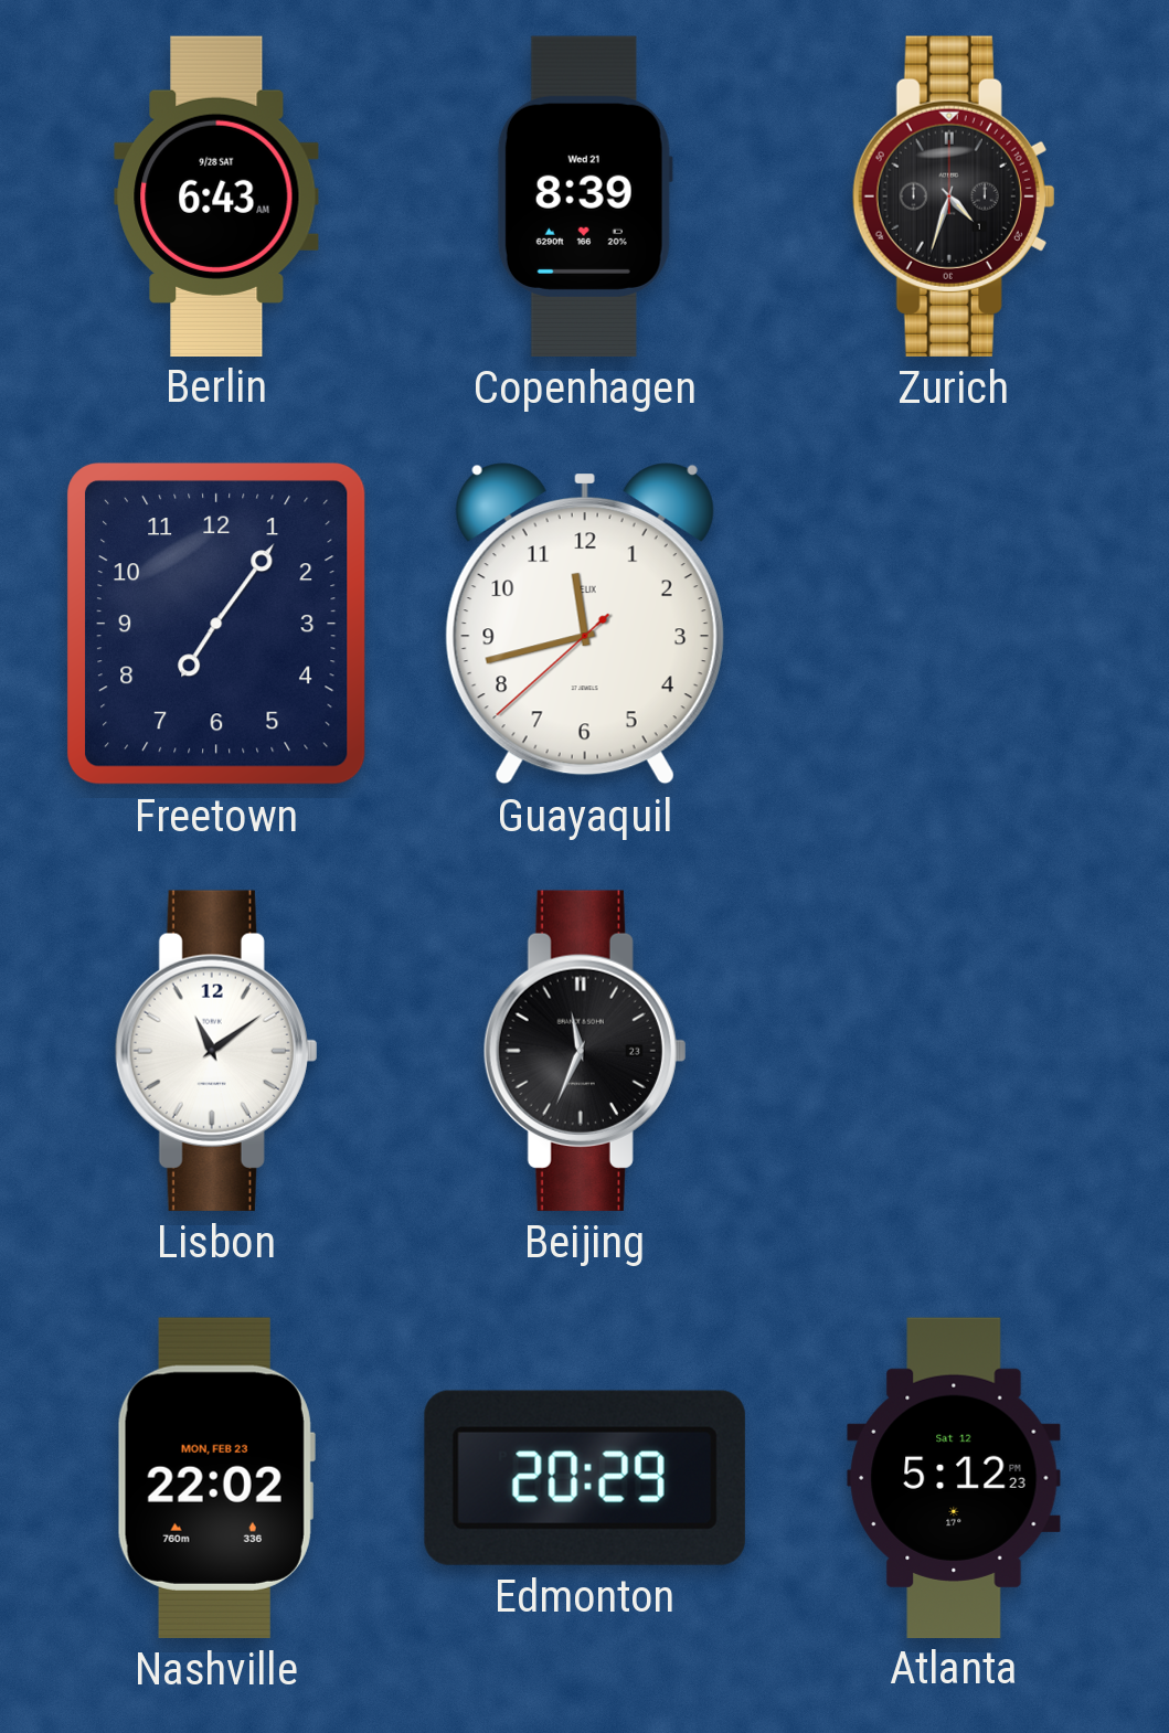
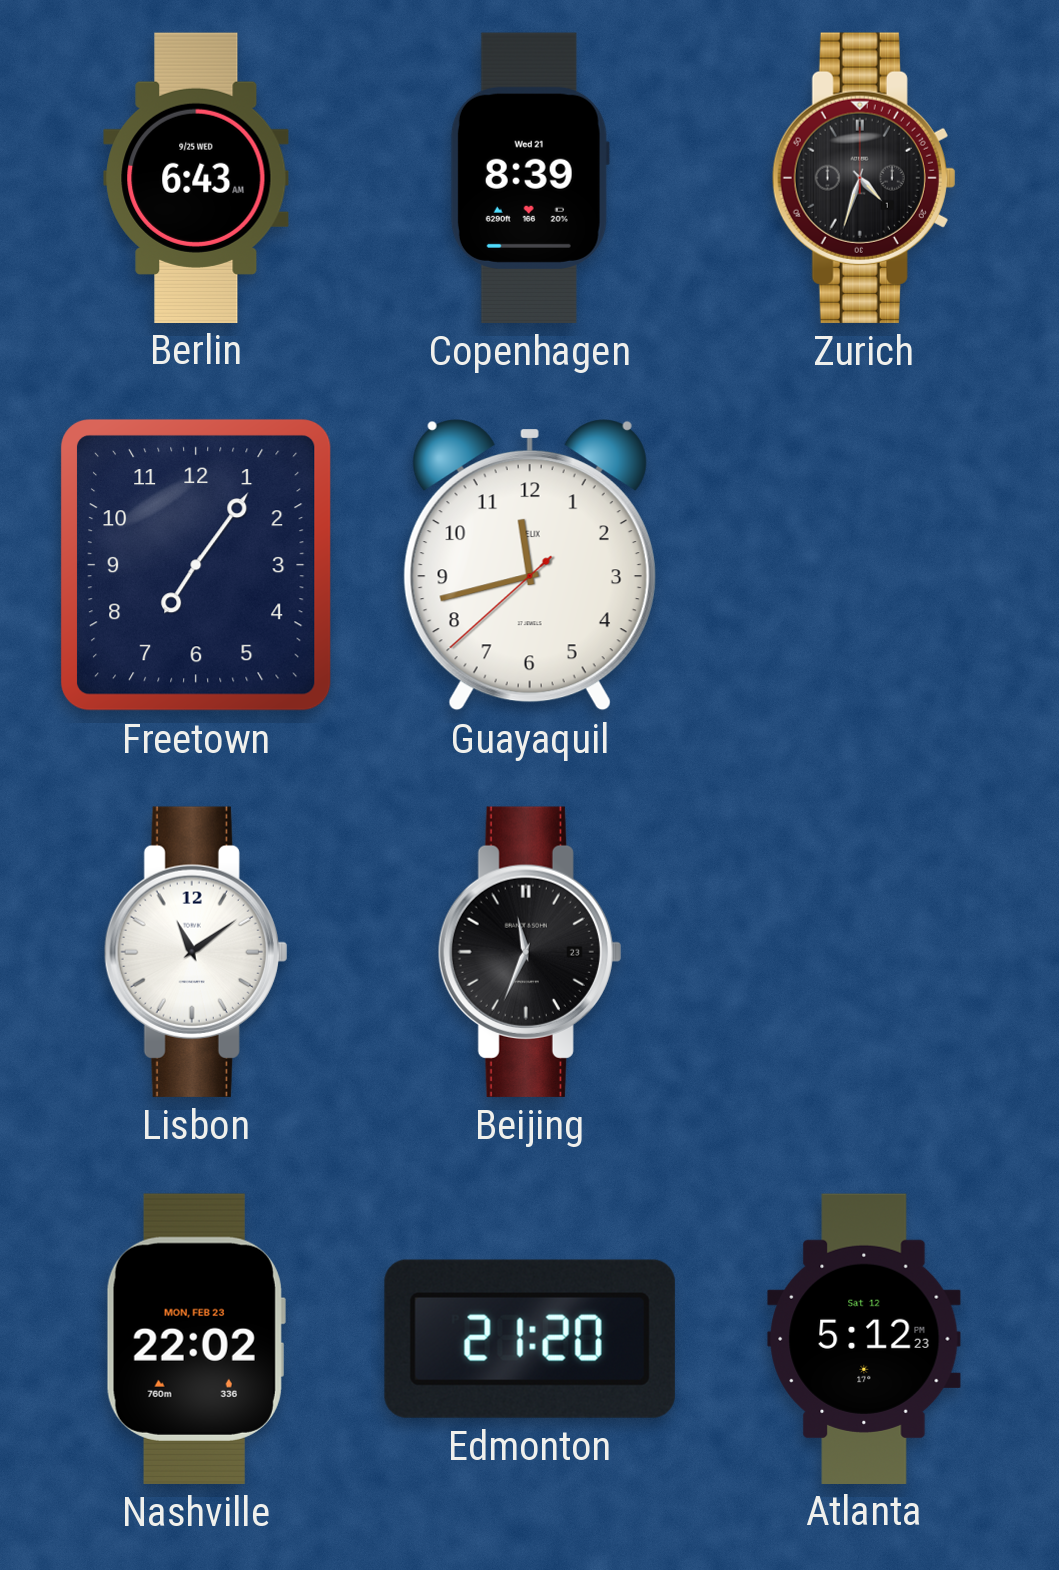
Berlin date: 9/28 SAT -> 9/25 WED
Edmonton: 20:29 -> 21:20
